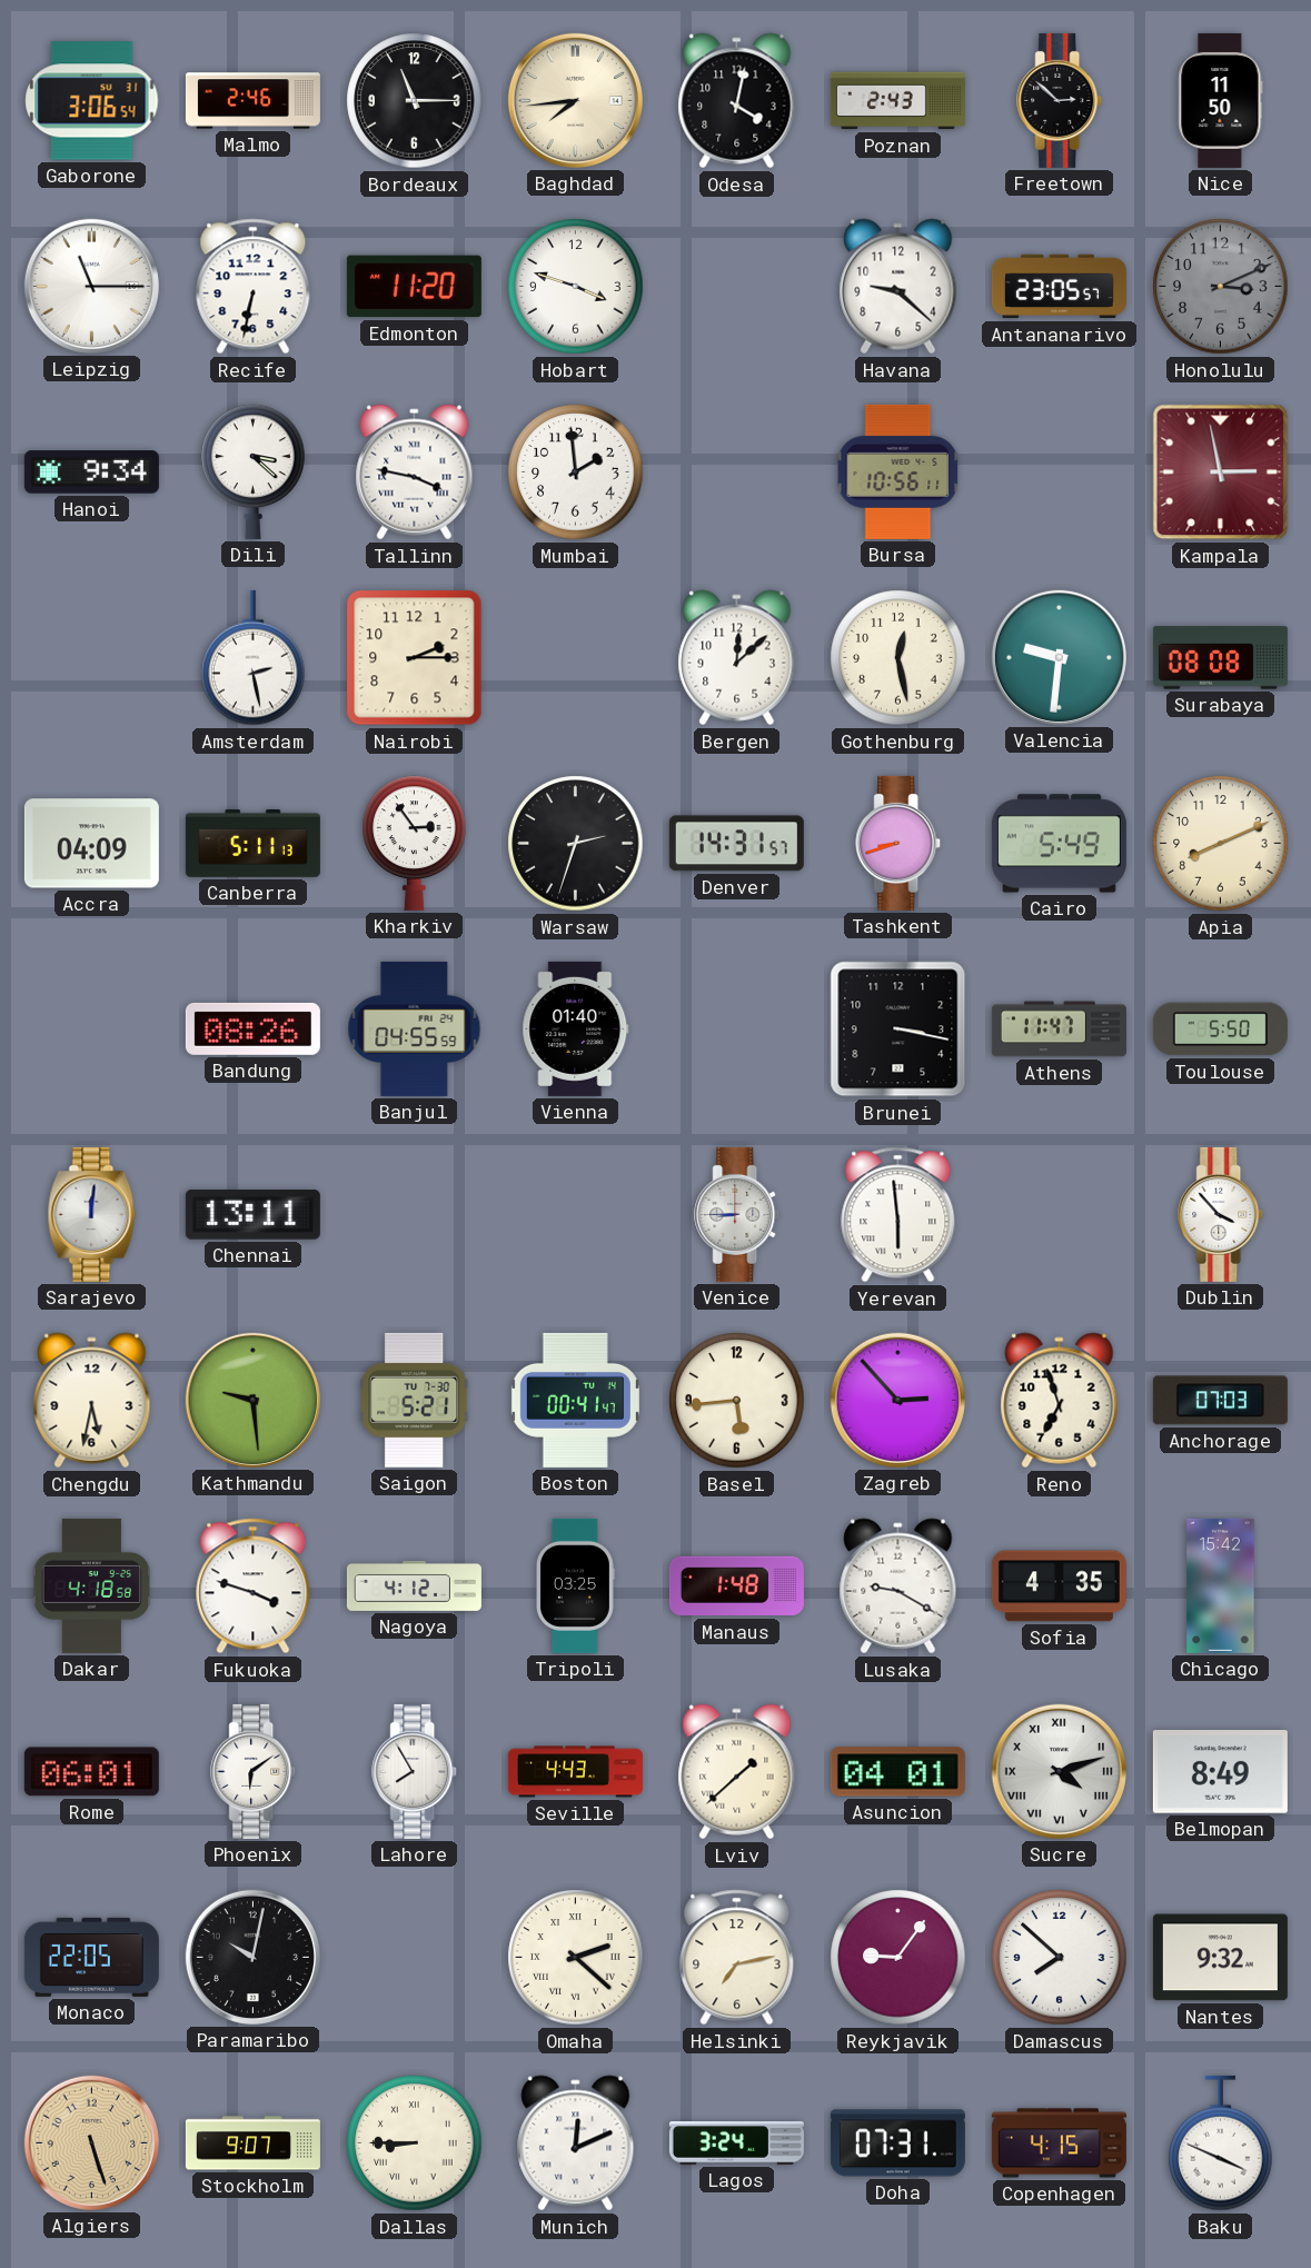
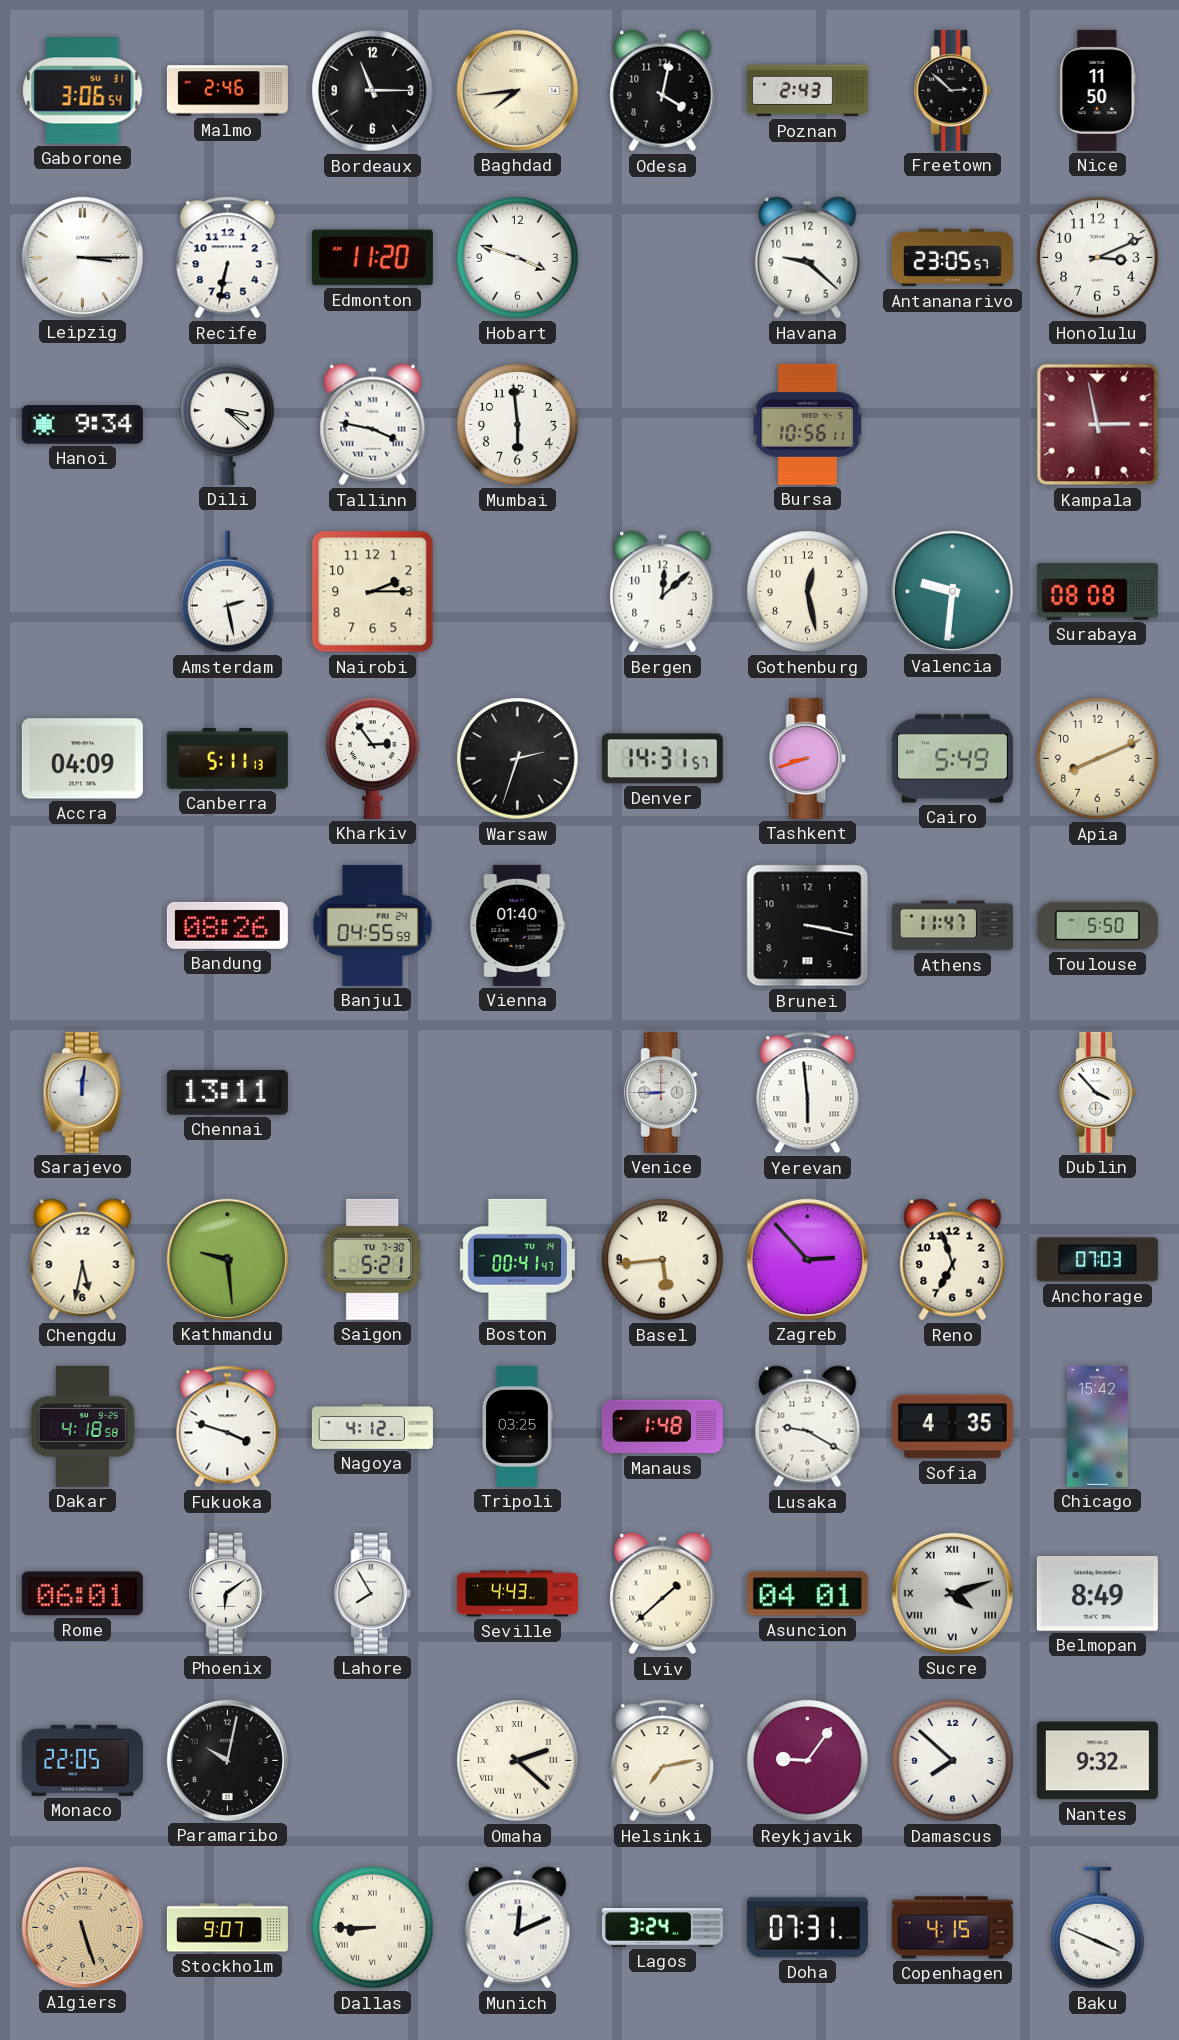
Leipzig: 11:15 -> 3:15
Honolulu dial: grey -> white
Mumbai: 1:59 -> 5:59
